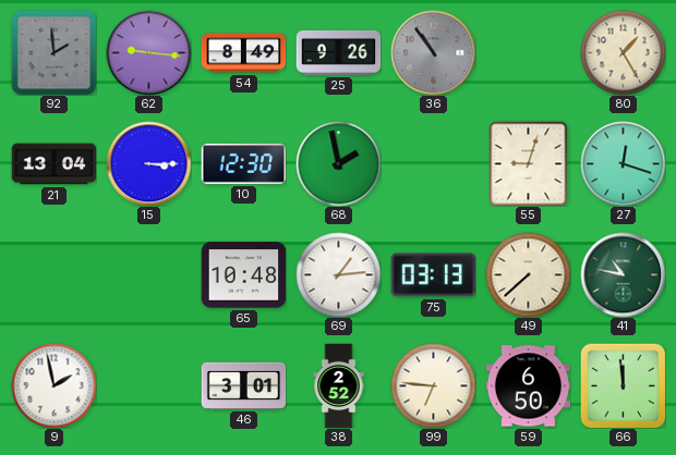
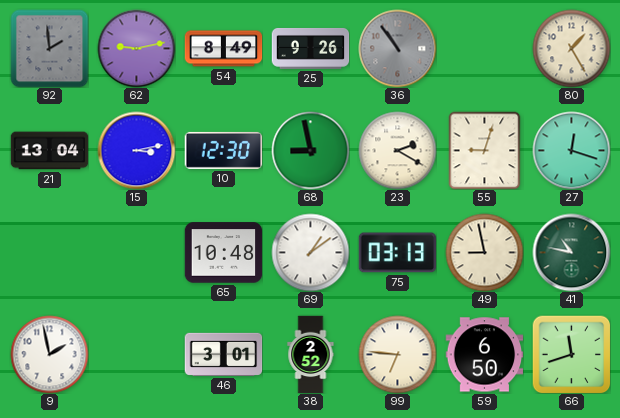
62: 9:16 -> 9:13
15: 3:15 -> 3:13
68: 1:58 -> 8:58
23: none -> 2:20
69: 1:14 -> 1:09
49: 7:38 -> 8:58
66: 11:59 -> 11:42
